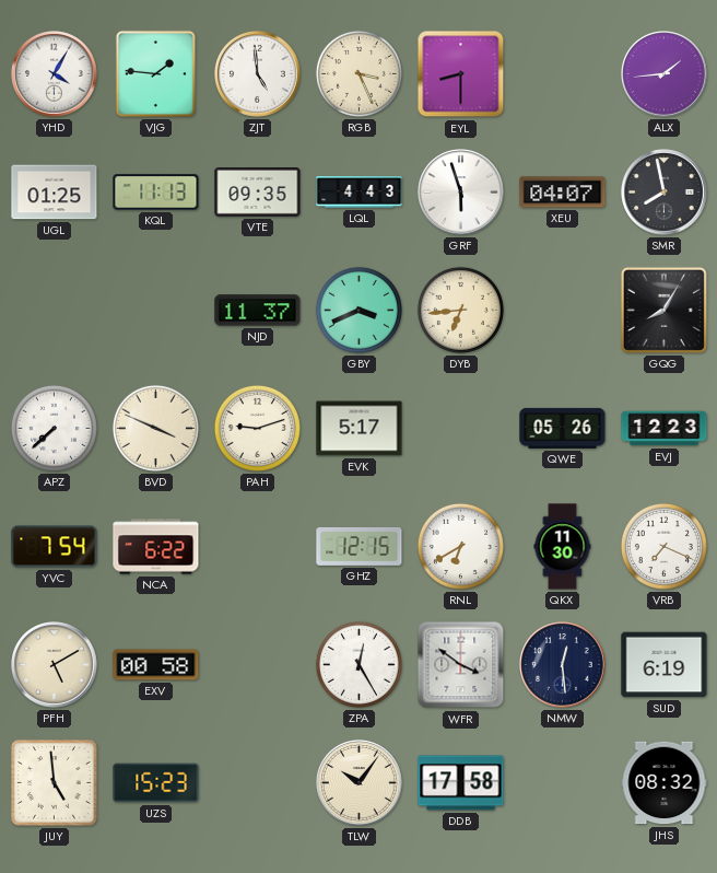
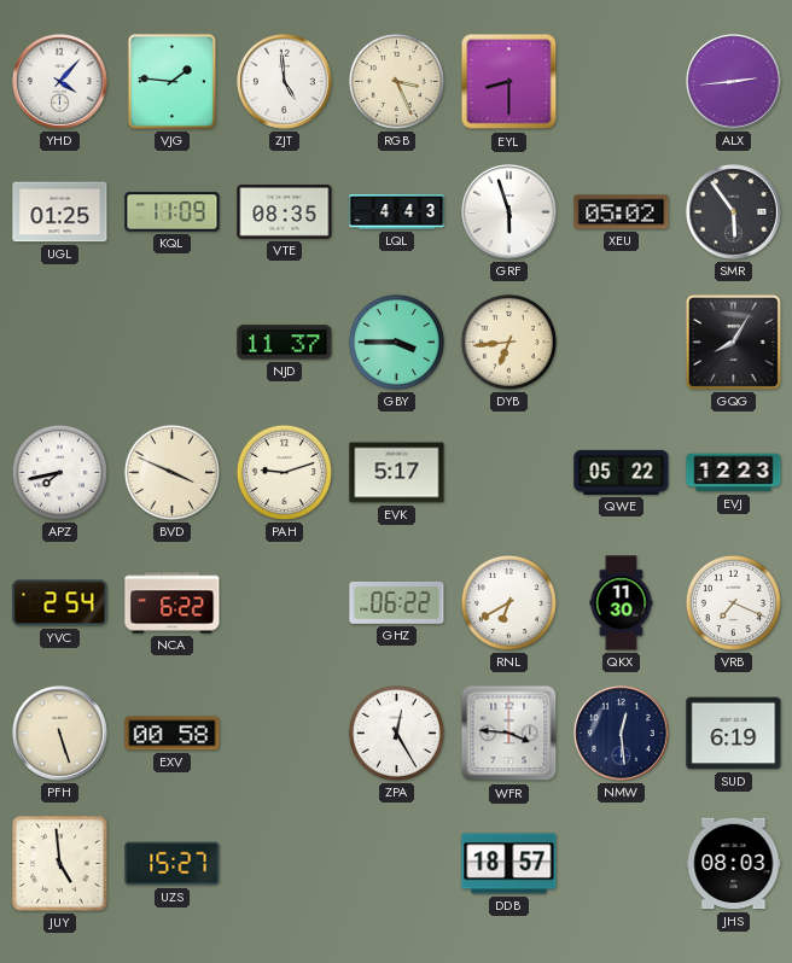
YHD: 4:05 -> 4:07
ALX: 1:44 -> 2:44
KQL: 11:13 -> 11:09
VTE: 09:35 -> 08:35
XEU: 04:07 -> 05:02
SMR: 7:58 -> 5:54
GBY: 3:41 -> 3:45
APZ: 7:38 -> 7:43
QWE: 05:26 -> 05:22
YVC: 7:54 -> 2:54
GHZ: 12:15 -> 06:22
PFH: 5:10 -> 5:27
WFR: 3:51 -> 3:46
UZS: 15:23 -> 15:27
TLW: 10:06 -> none
DDB: 17:58 -> 18:57
JHS: 08:32 -> 08:03
